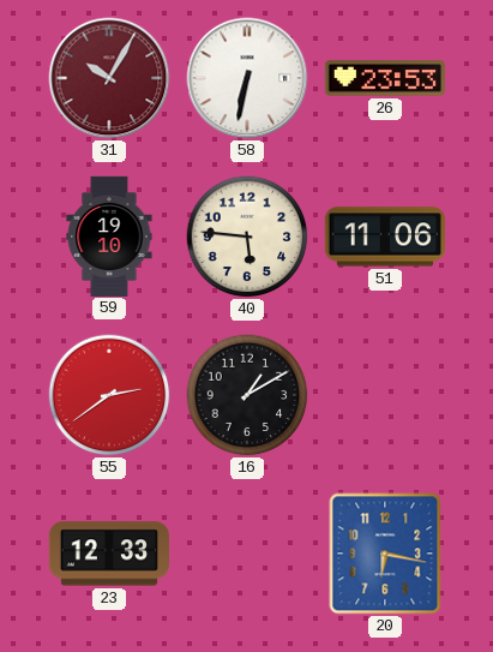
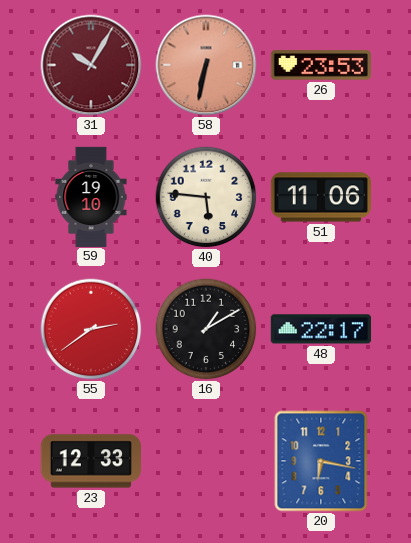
58 dial: white -> salmon
48: none -> 22:17
